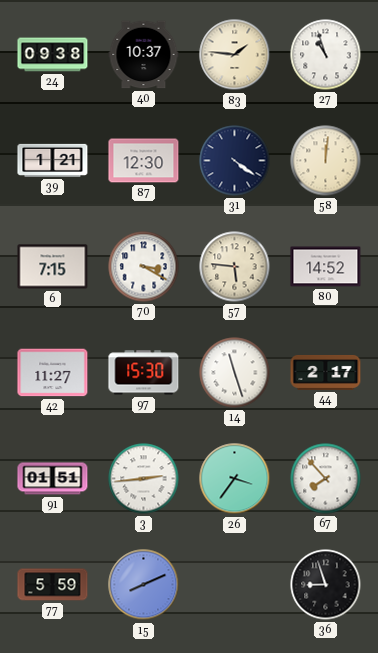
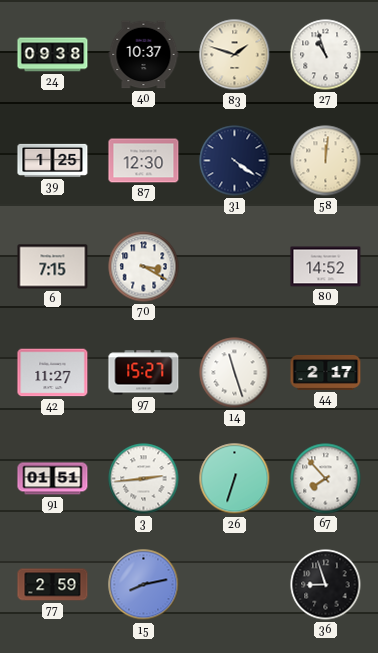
83: 1:46 -> 1:48
39: 1:21 -> 1:25
57: 5:46 -> none
97: 15:30 -> 15:27
26: 3:36 -> 6:33
77: 5:59 -> 2:59
15: 8:11 -> 8:13
